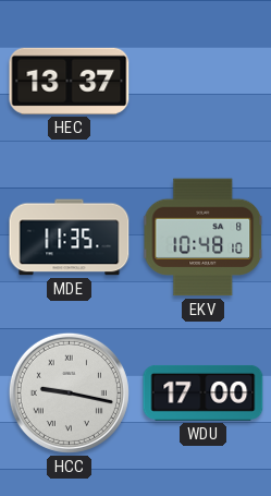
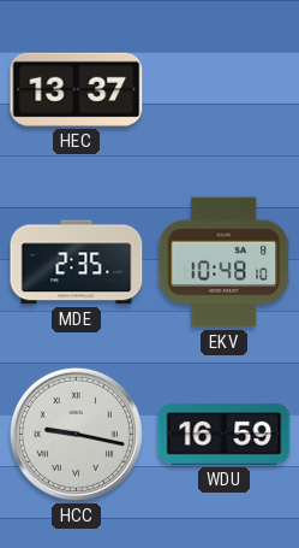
MDE: 11:35 -> 2:35
WDU: 17:00 -> 16:59
